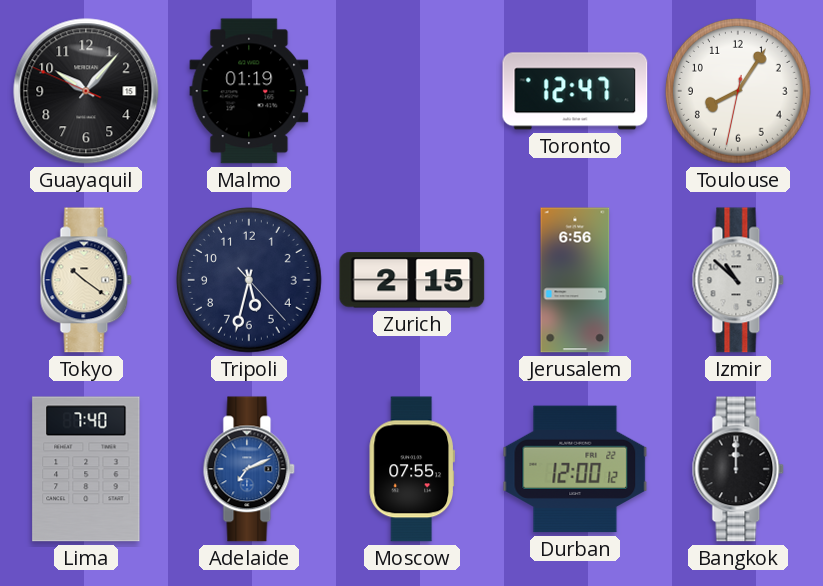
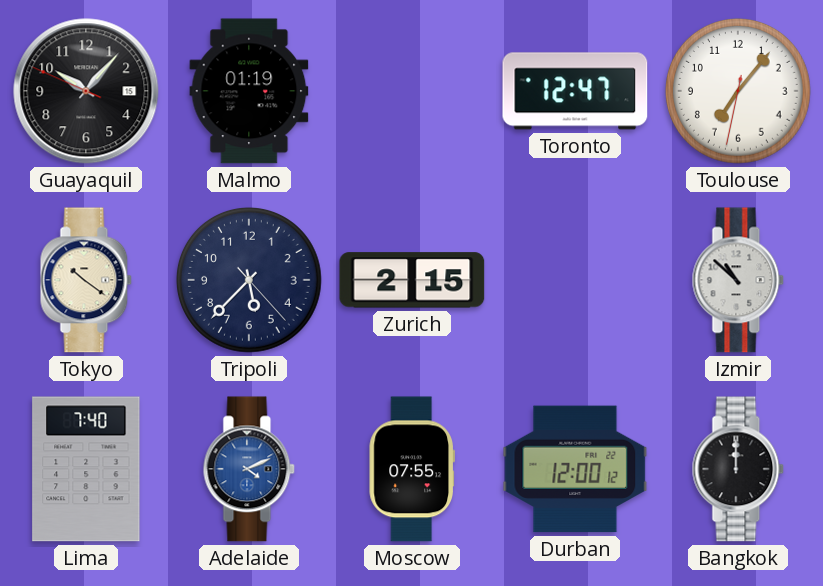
Toulouse: 8:05 -> 7:06
Tripoli: 5:32 -> 5:37
Jerusalem: 6:56 -> none
Adelaide: 7:11 -> 4:11
